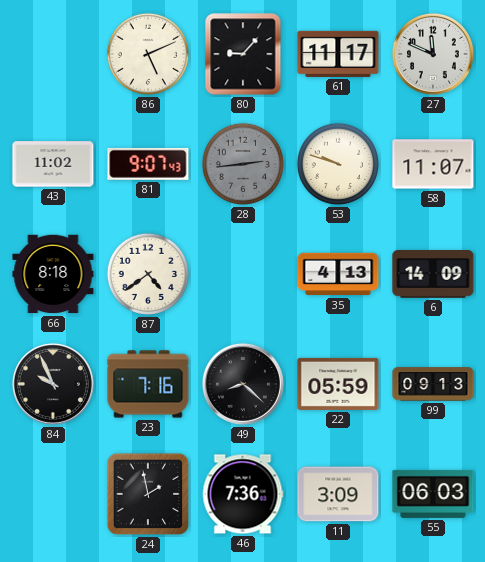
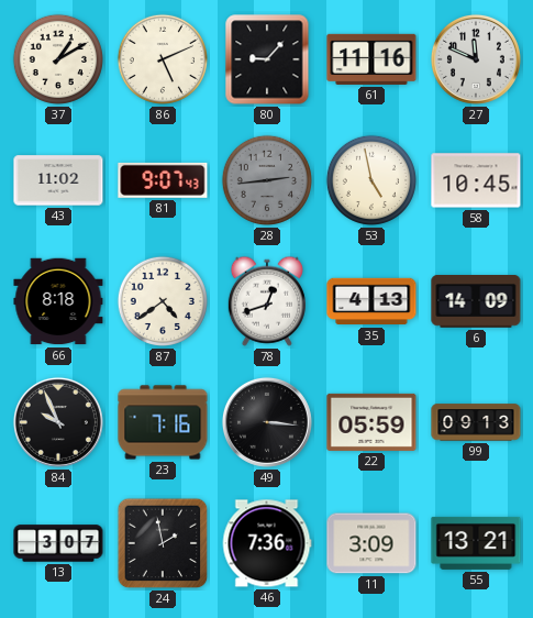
37: none -> 1:10
61: 11:17 -> 11:16
53: 9:48 -> 4:58
58: 11:07 -> 10:45
78: none -> 12:42
49: 8:22 -> 3:16
13: none -> 3:07
55: 06:03 -> 13:21
